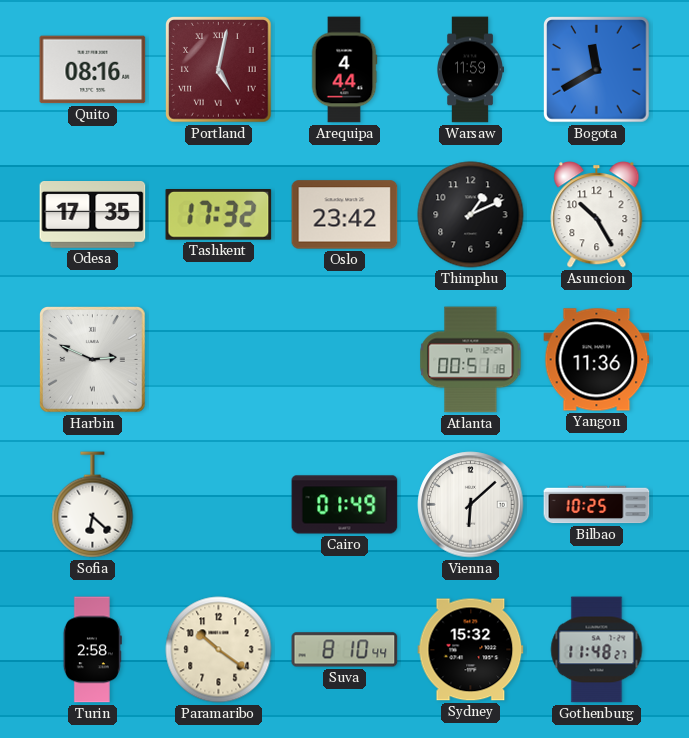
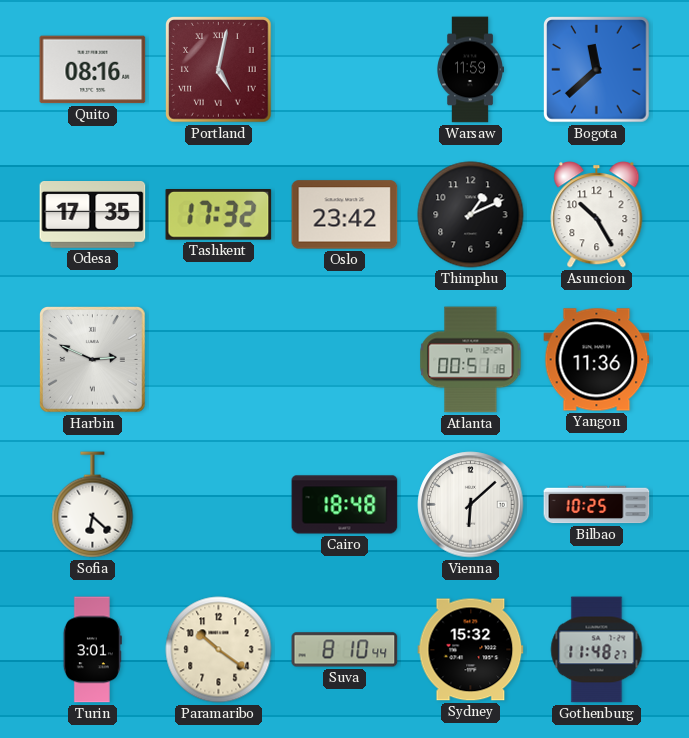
Arequipa: 4:44 -> none
Bogota: 11:40 -> 11:38
Cairo: 01:49 -> 18:48
Turin: 2:58 -> 3:01
